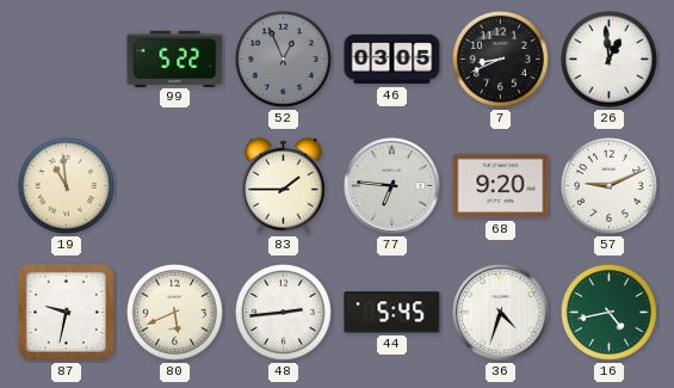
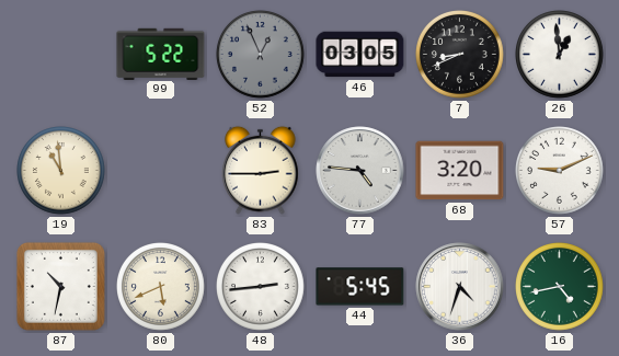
83: 1:45 -> 2:45
77: 6:46 -> 4:46
68: 9:20 -> 3:20
87: 9:32 -> 10:32
